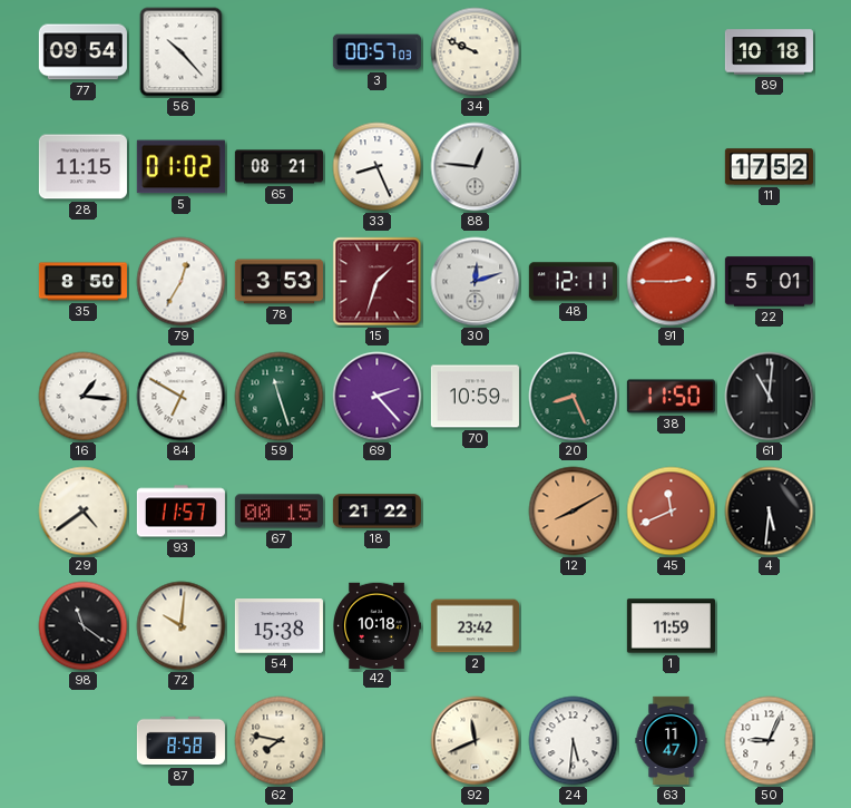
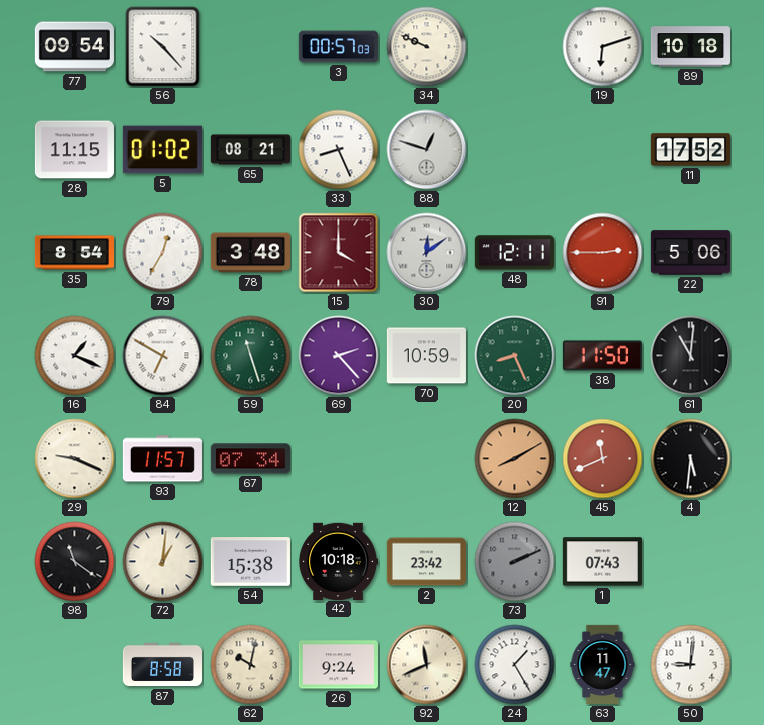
19: none -> 6:12
88: 12:46 -> 12:48
35: 8:50 -> 8:54
78: 3:53 -> 3:48
15: 1:33 -> 4:00
30: 12:12 -> 12:09
22: 5:01 -> 5:06
16: 1:16 -> 1:19
29: 4:39 -> 9:19
67: 00:15 -> 07:34
18: 21:22 -> none
72: 10:01 -> 1:01
73: none -> 2:11
1: 11:59 -> 07:43
62: 7:47 -> 10:02
26: none -> 9:24
24: 5:31 -> 1:25
50: 9:04 -> 9:01
